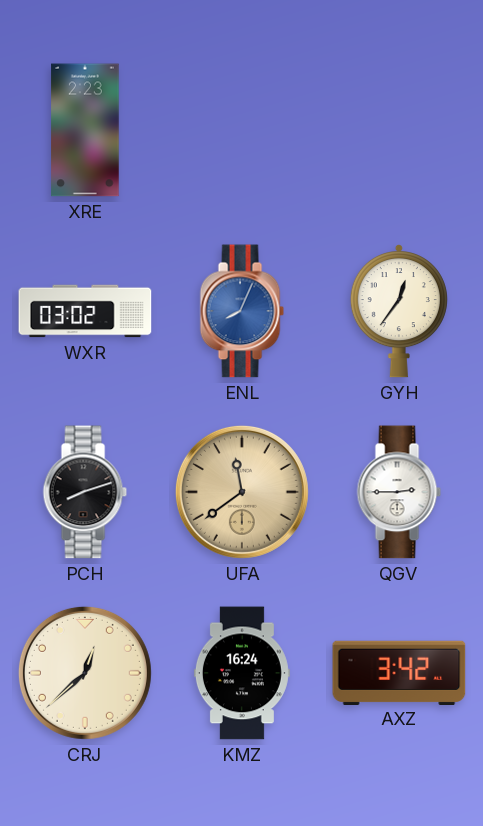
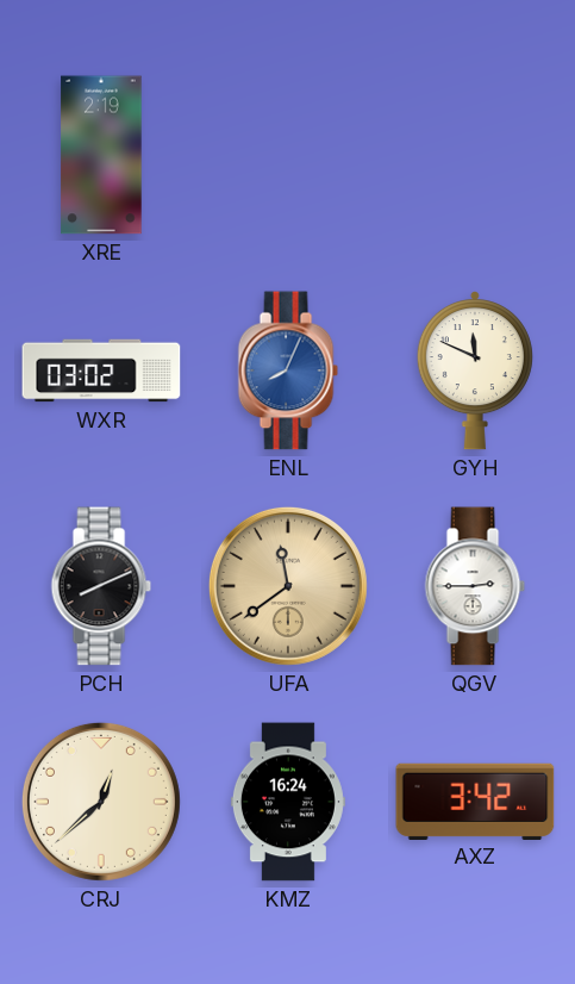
XRE: 2:23 -> 2:19
GYH: 12:36 -> 11:49
PCH: 8:12 -> 8:11
